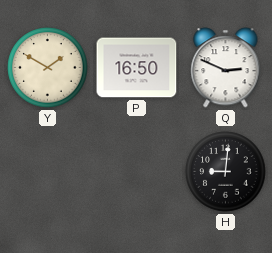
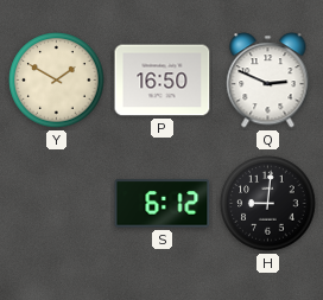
S: none -> 6:12
